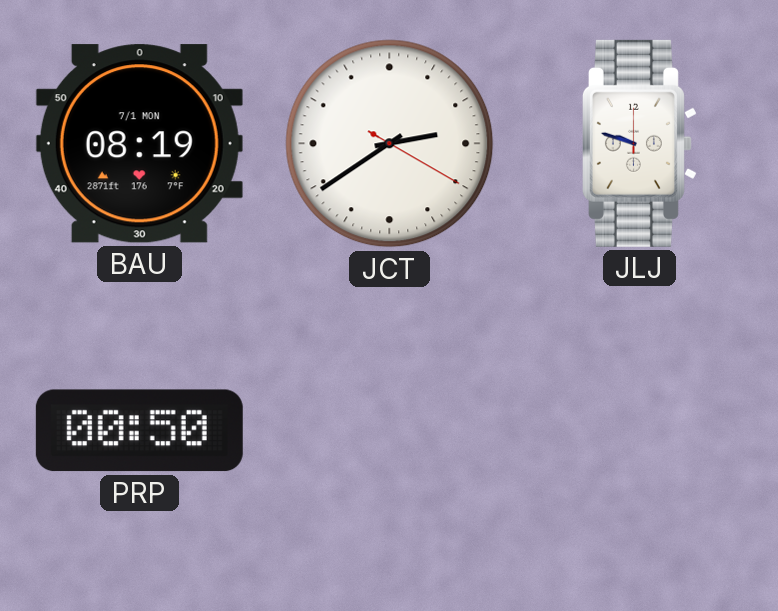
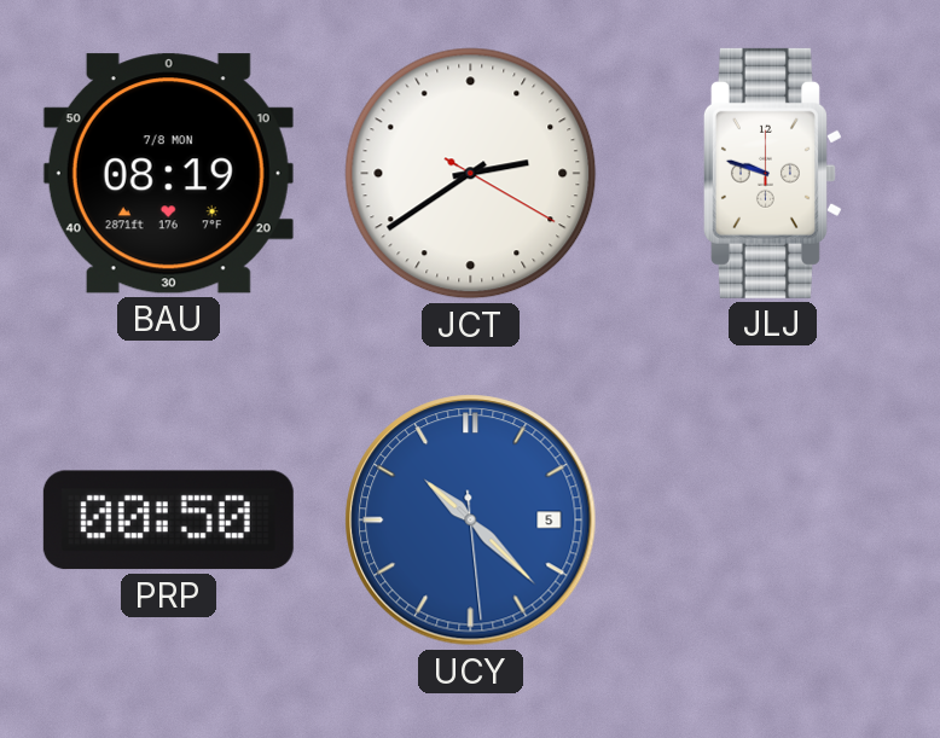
BAU date: 7/1 MON -> 7/8 MON
UCY: none -> 10:22
